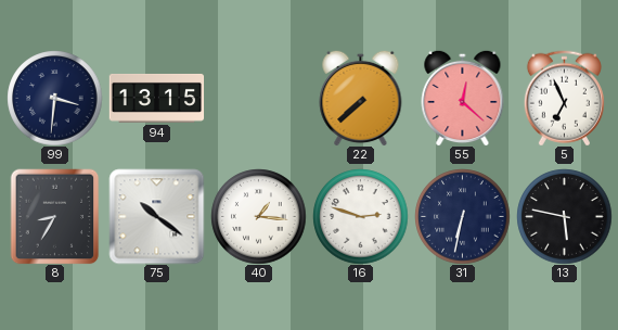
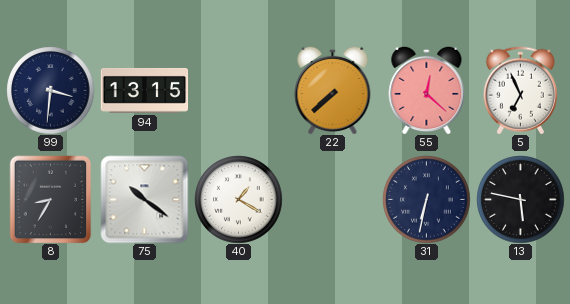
40: 1:16 -> 1:20
16: 2:48 -> none
